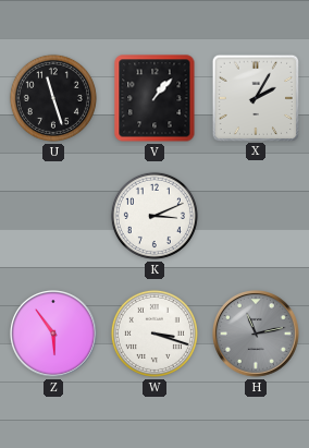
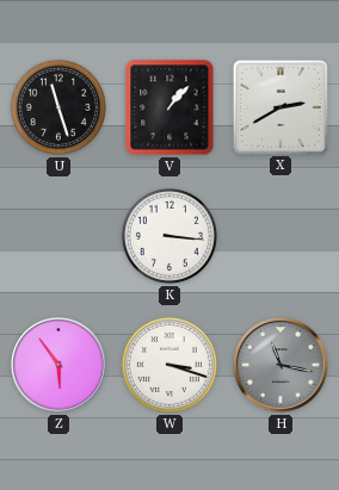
X: 2:05 -> 2:40
K: 3:11 -> 3:16
H: 11:13 -> 11:17
